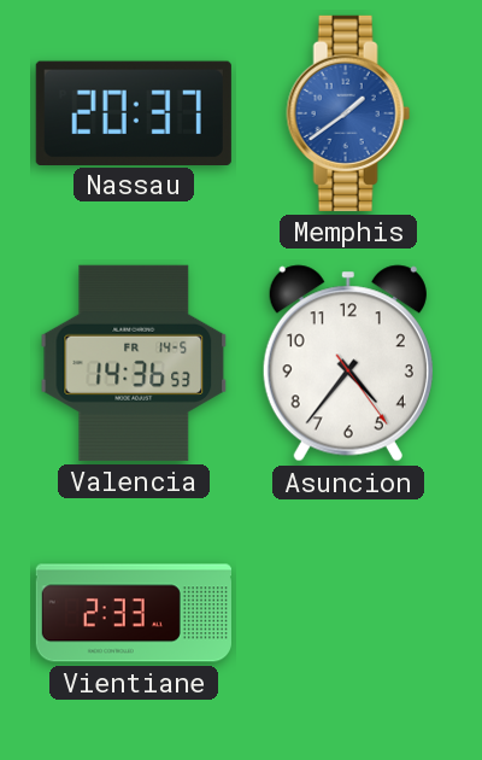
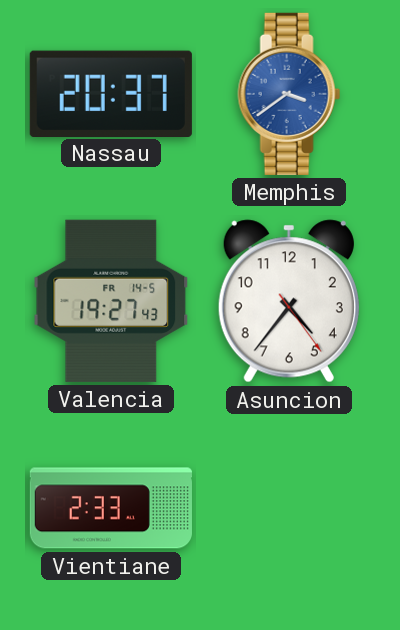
Memphis: 1:39 -> 3:39
Valencia: 14:36 -> 19:27
